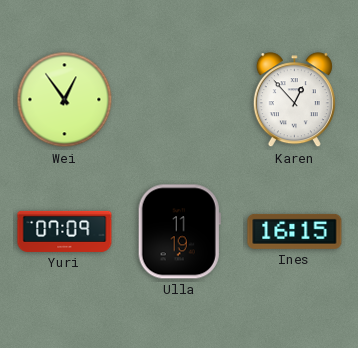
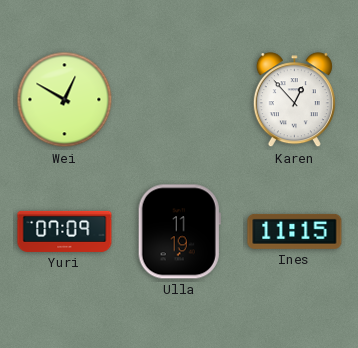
Wei: 12:54 -> 12:50
Ines: 16:15 -> 11:15
